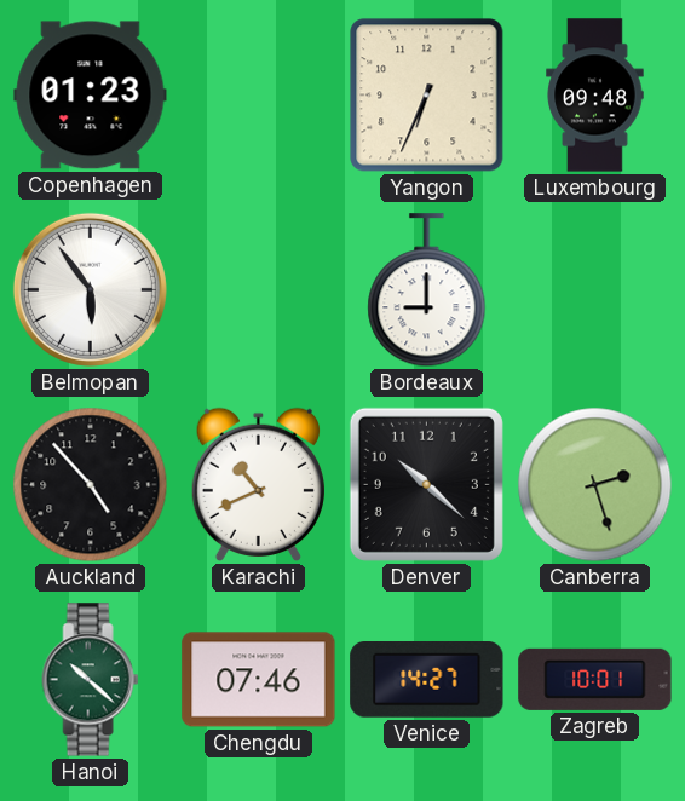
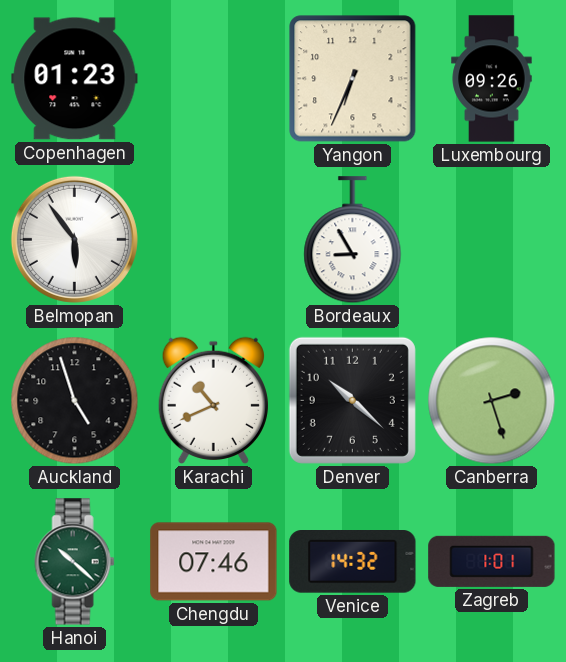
Luxembourg: 09:48 -> 09:26
Bordeaux: 9:00 -> 8:55
Auckland: 4:53 -> 4:57
Venice: 14:27 -> 14:32
Zagreb: 10:01 -> 1:01
